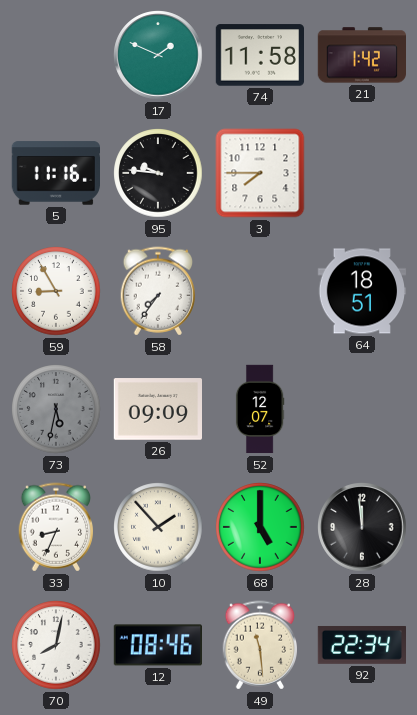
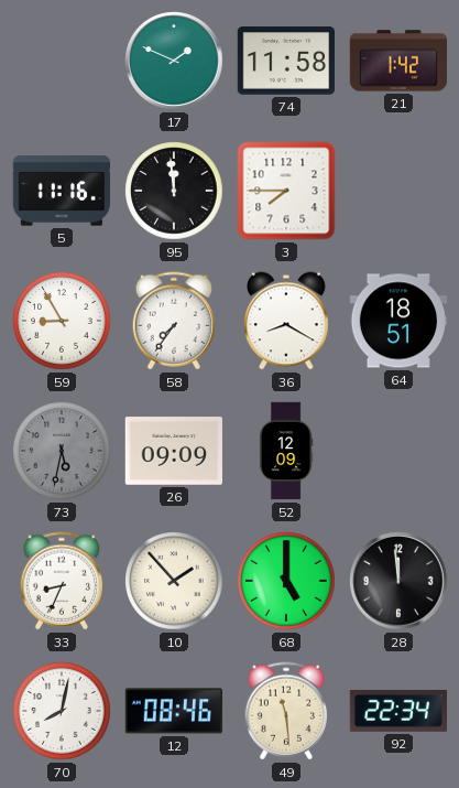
95: 9:46 -> 11:59
36: none -> 8:20
52: 12:07 -> 12:09
